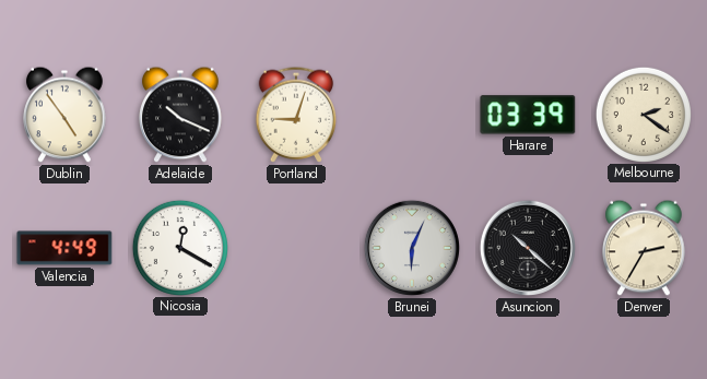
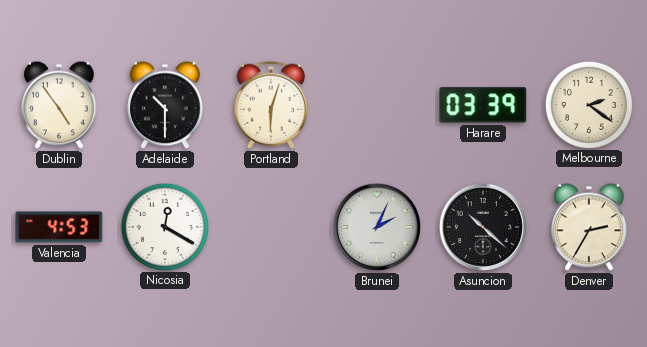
Adelaide: 10:19 -> 10:30
Portland: 9:03 -> 6:03
Valencia: 4:49 -> 4:53
Brunei: 6:04 -> 2:04
